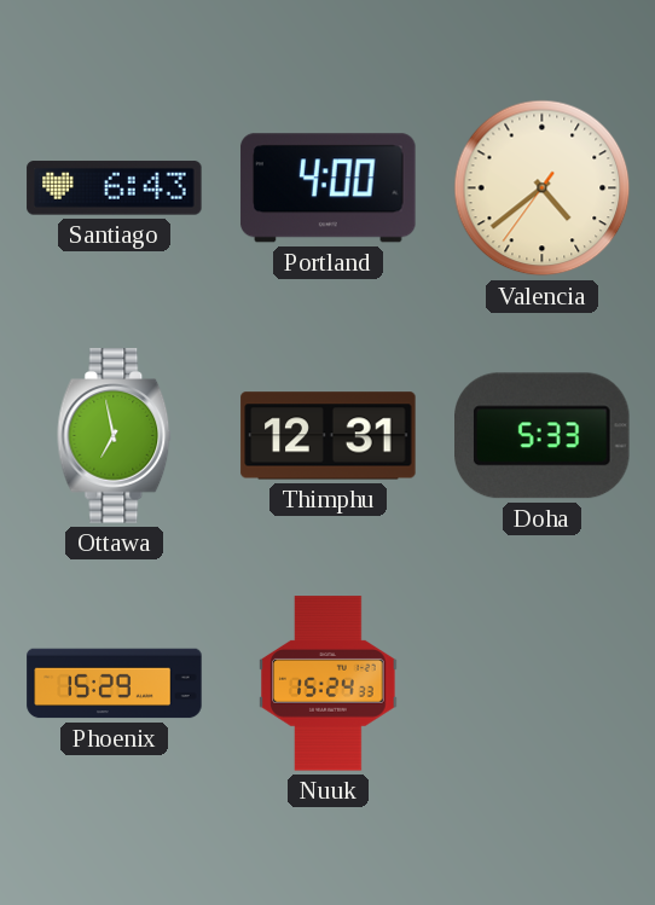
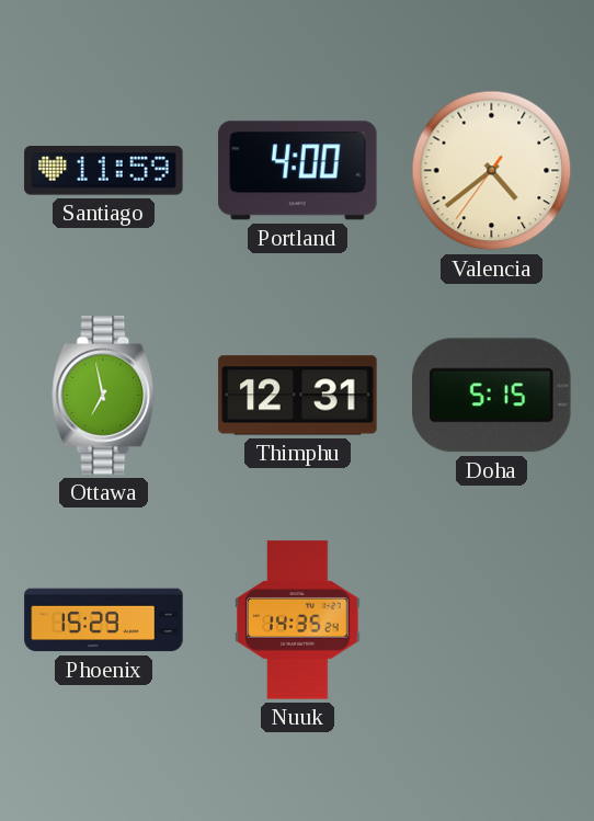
Santiago: 6:43 -> 11:59
Doha: 5:33 -> 5:15
Nuuk: 15:24 -> 14:35
